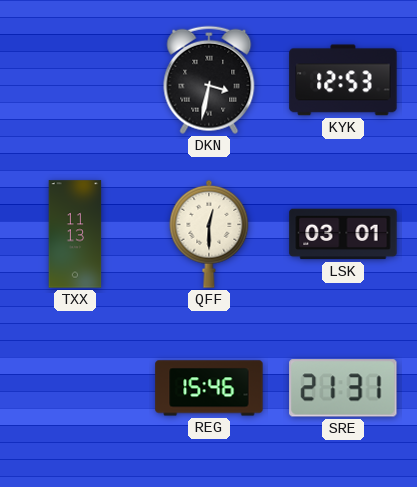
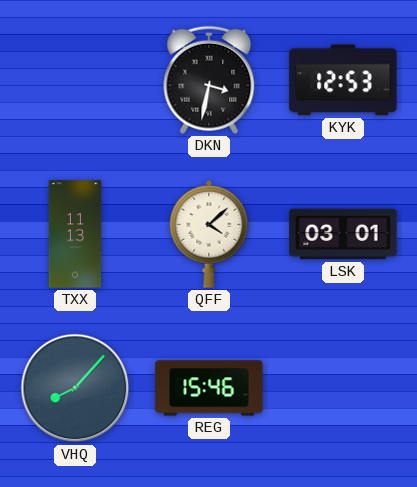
QFF: 12:30 -> 4:08
VHQ: none -> 8:07
SRE: 21:31 -> none
